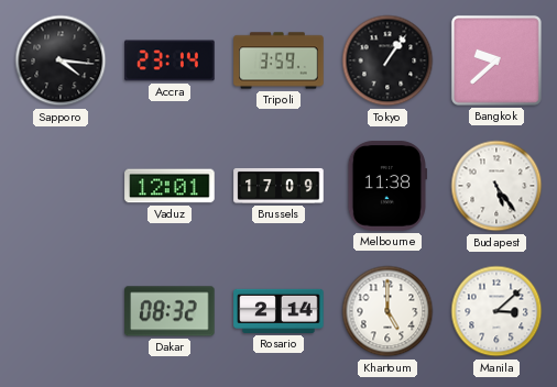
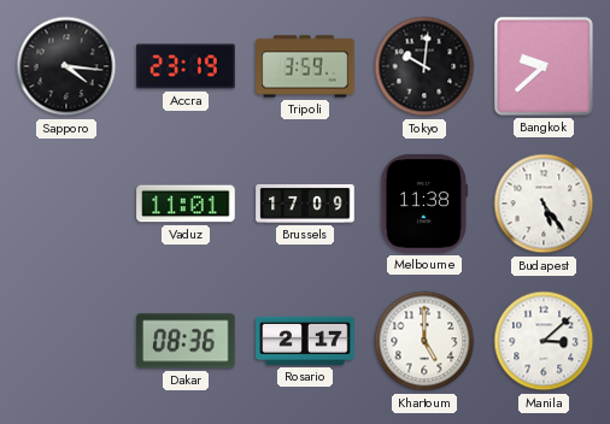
Accra: 23:14 -> 23:19
Tokyo: 1:06 -> 10:01
Vaduz: 12:01 -> 11:01
Dakar: 08:32 -> 08:36
Rosario: 2:14 -> 2:17
